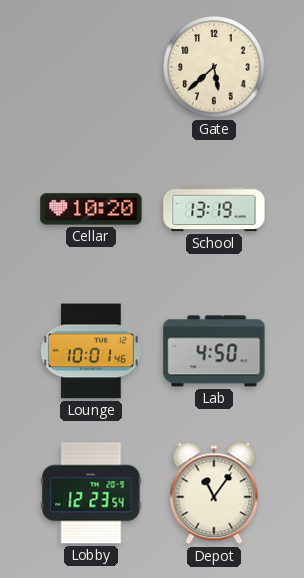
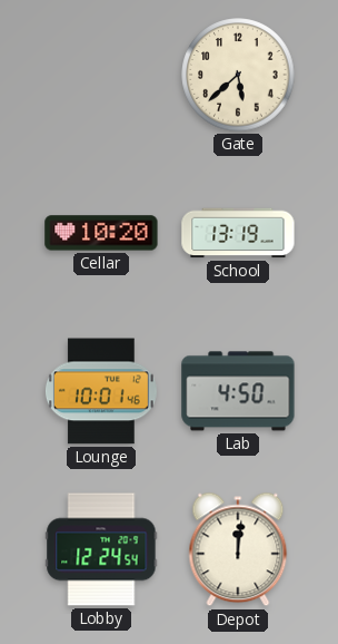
Lobby: 12:23 -> 12:24
Depot: 11:06 -> 12:01
